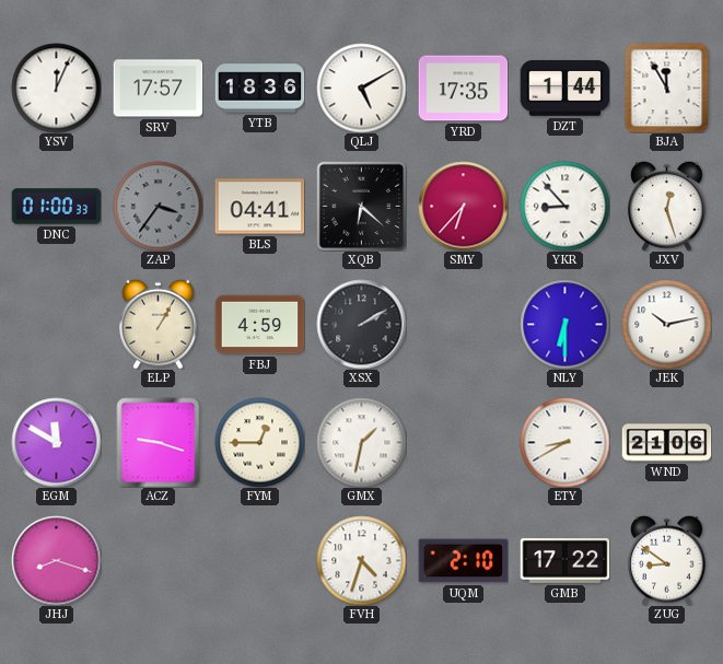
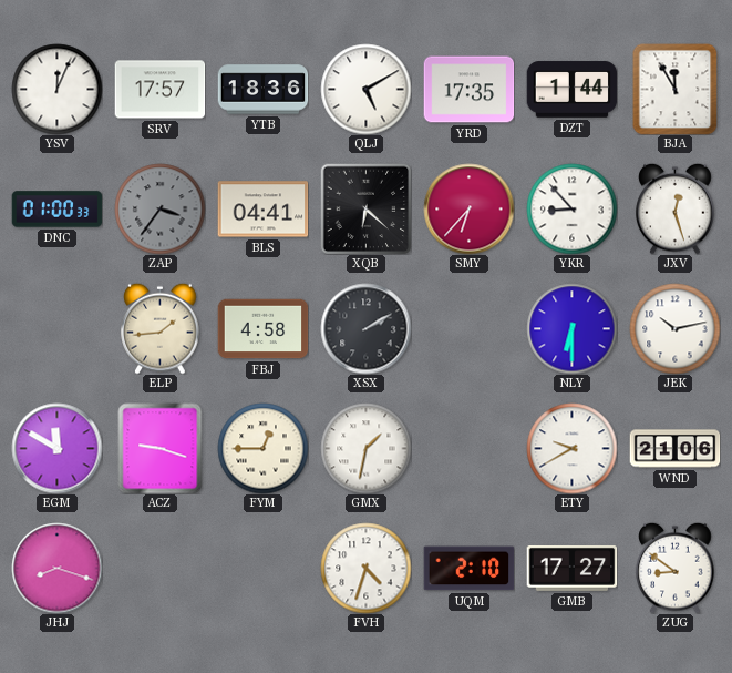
ELP: 1:05 -> 1:44
FBJ: 4:59 -> 4:58
ETY: 8:40 -> 9:40
GMB: 17:22 -> 17:27
